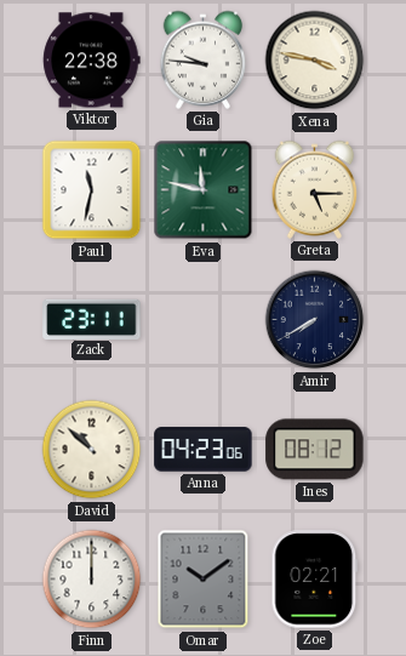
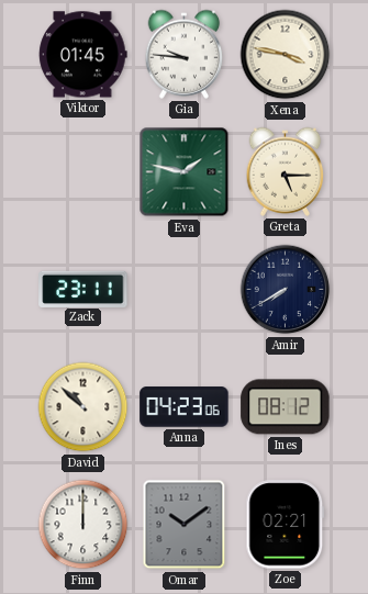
Viktor: 22:38 -> 01:45
Paul: 11:32 -> none
Eva: 11:47 -> 1:47
